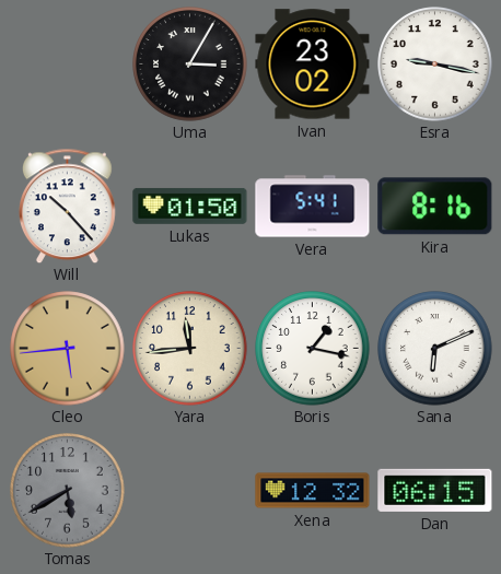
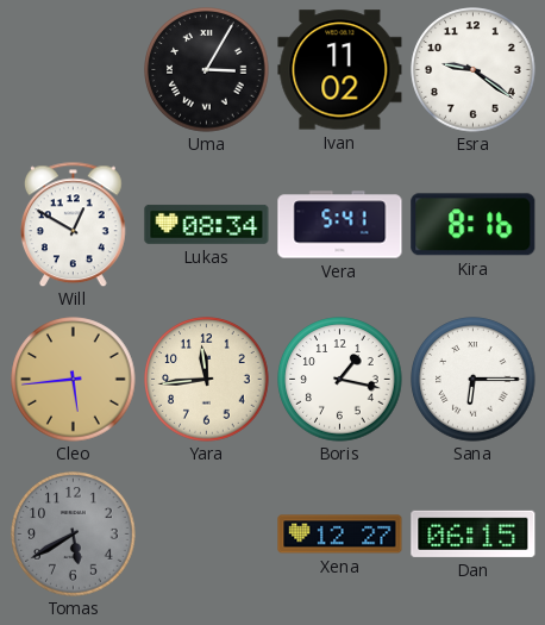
Ivan: 23:02 -> 11:02
Esra: 9:17 -> 9:21
Will: 10:23 -> 12:50
Lukas: 01:50 -> 08:34
Sana: 6:11 -> 6:15
Xena: 12:32 -> 12:27
